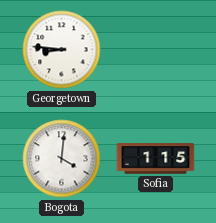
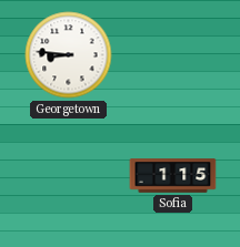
Bogota: 4:01 -> none
